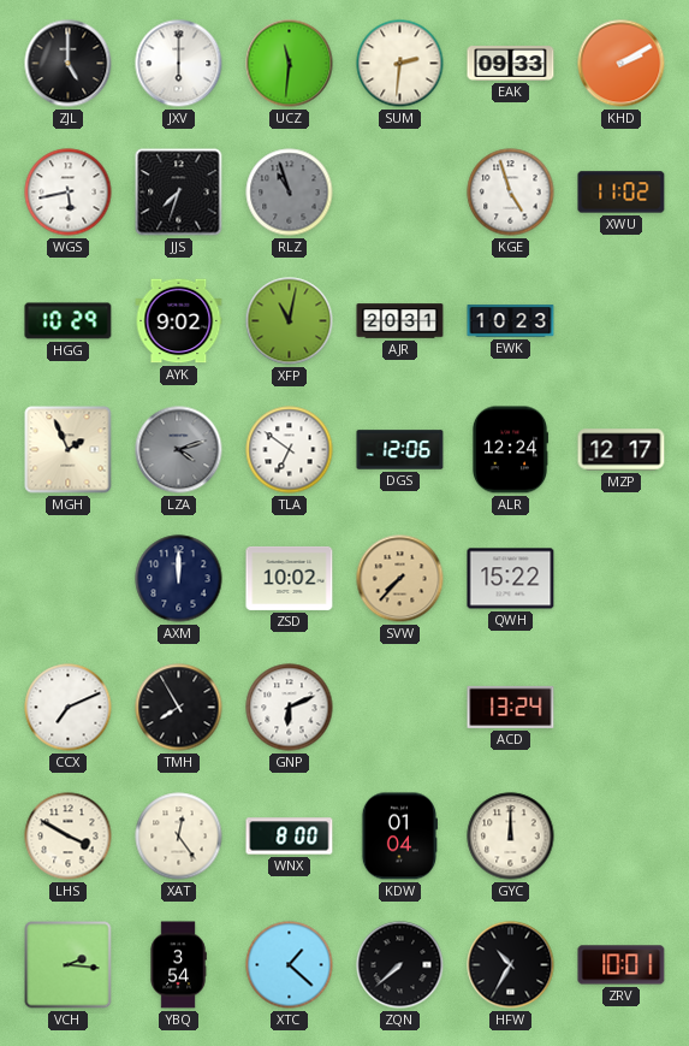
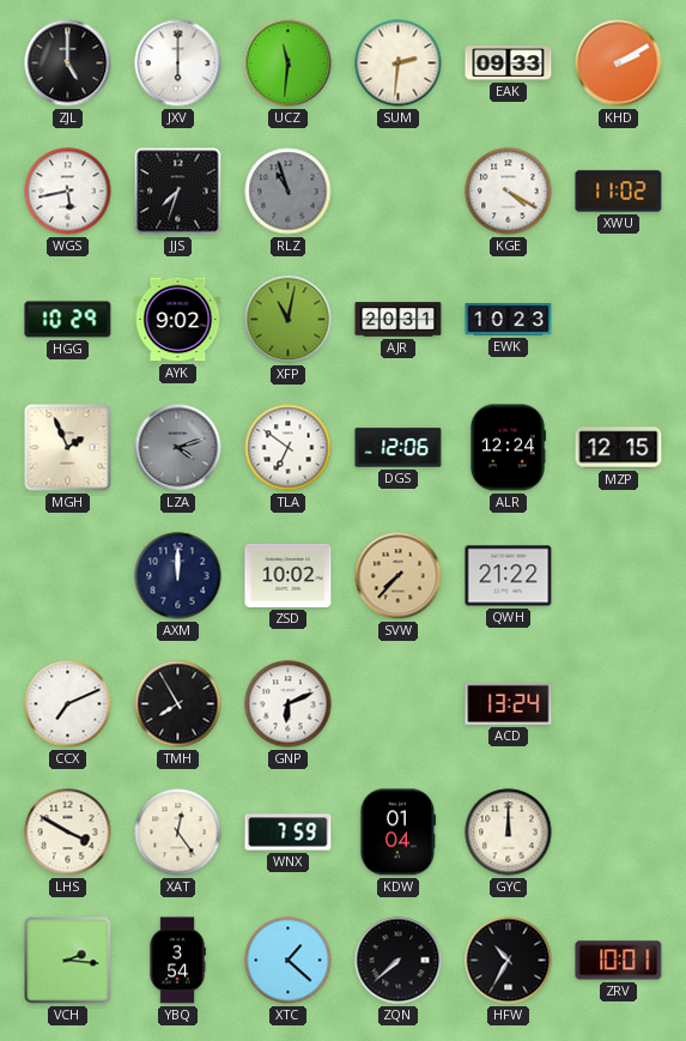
KGE: 4:57 -> 4:20
MZP: 12:17 -> 12:15
QWH: 15:22 -> 21:22
WNX: 8:00 -> 7:59
